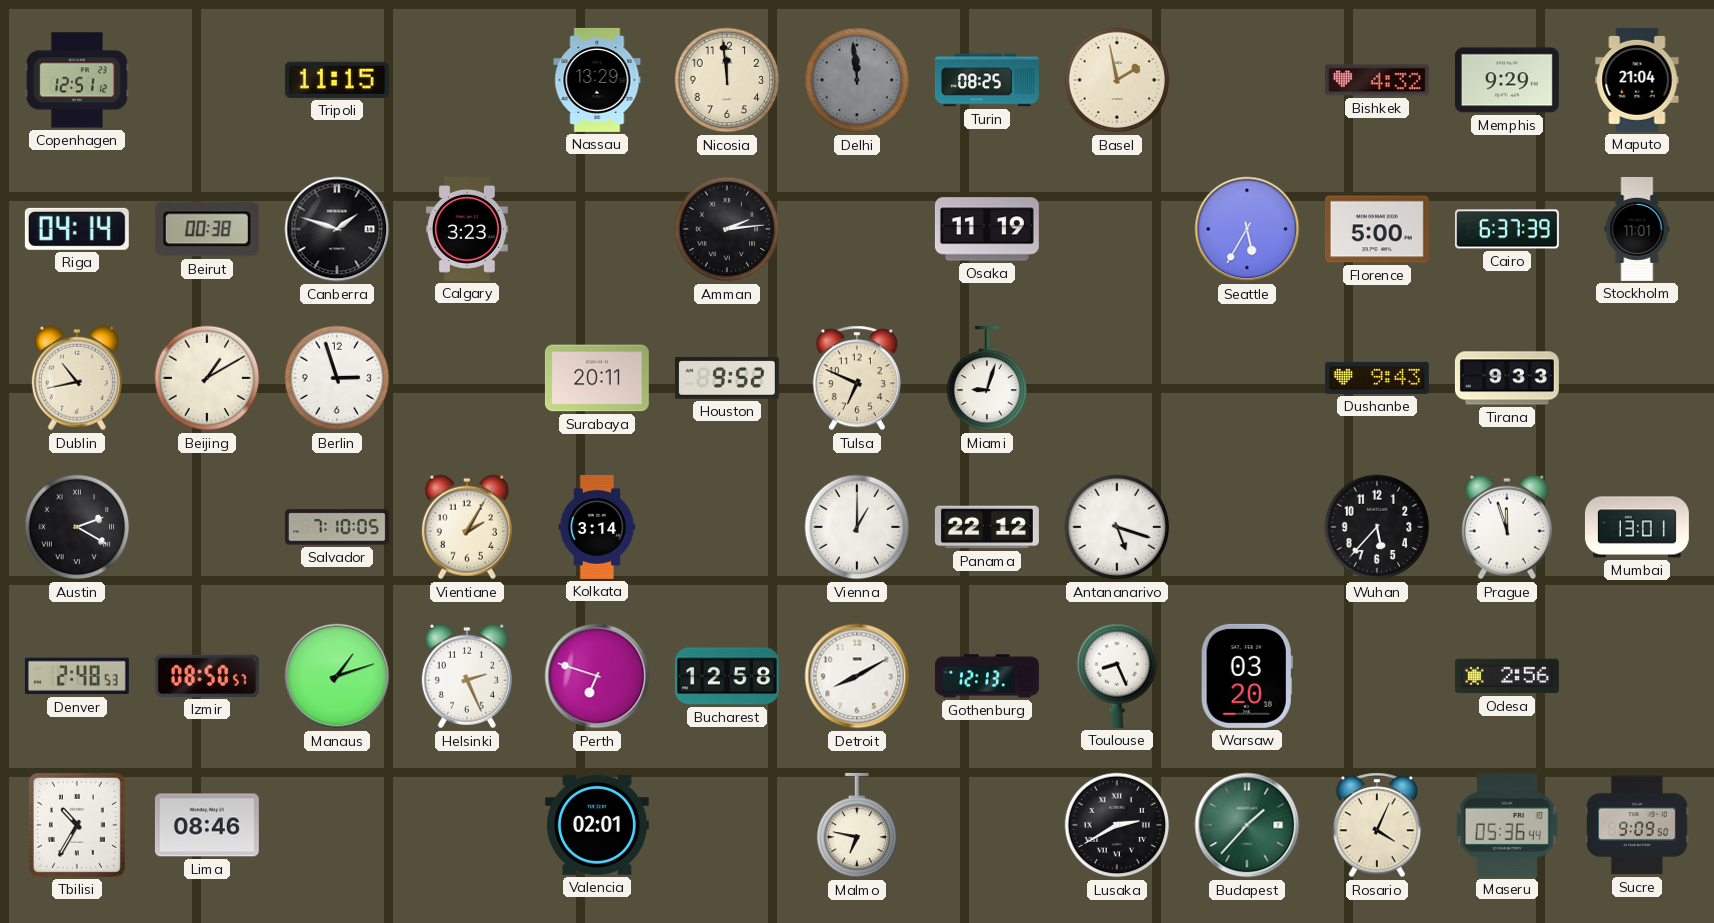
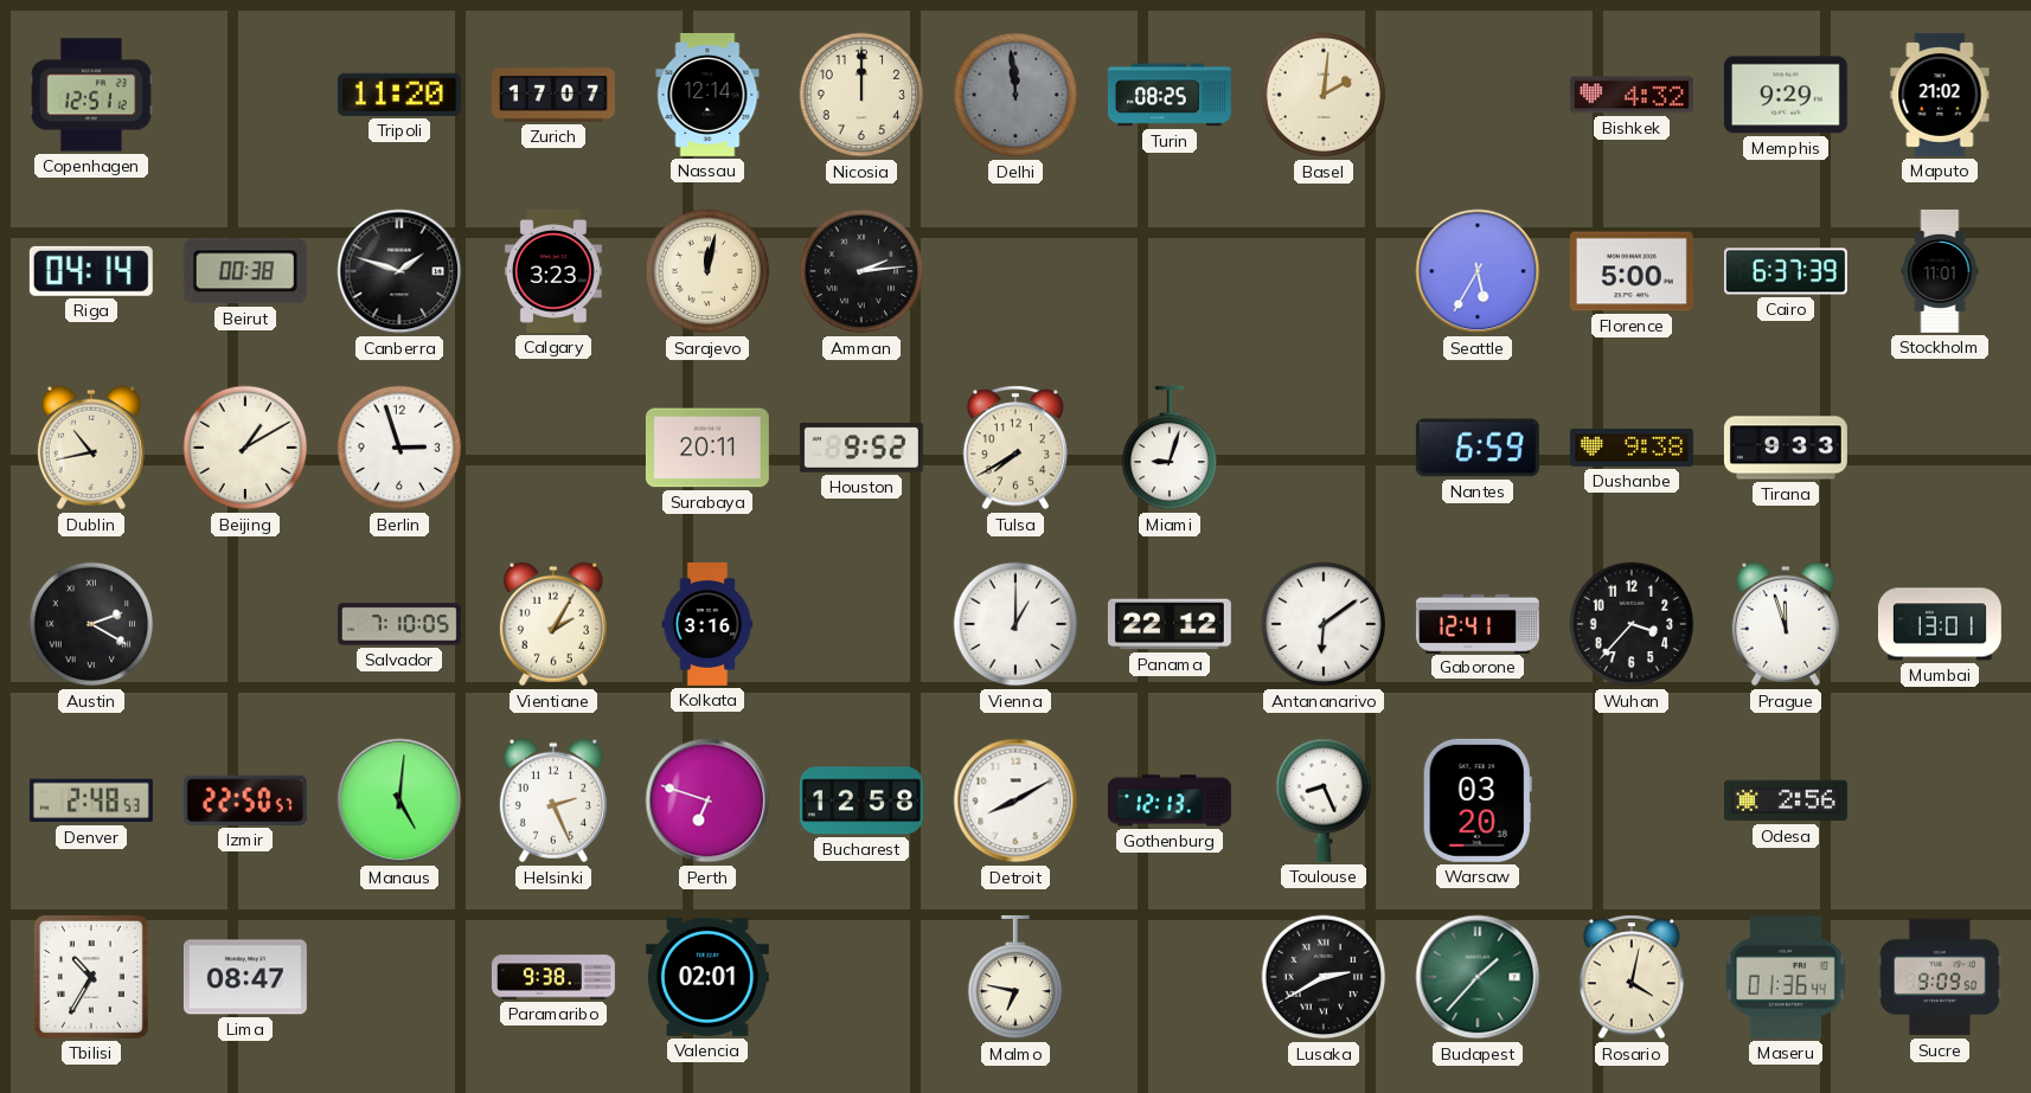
Tripoli: 11:15 -> 11:20
Zurich: none -> 17:07
Nassau: 13:29 -> 12:14
Nicosia: 11:59 -> 12:00
Basel: 1:58 -> 2:01
Maputo: 21:04 -> 21:02
Sarajevo: none -> 12:02
Osaka: 11:19 -> none
Tulsa: 6:49 -> 7:40
Nantes: none -> 6:59
Dushanbe: 9:43 -> 9:38
Kolkata: 3:14 -> 3:16
Antananarivo: 5:18 -> 6:09
Gaborone: none -> 12:41
Wuhan: 5:37 -> 3:37
Izmir: 08:50 -> 22:50
Manaus: 1:12 -> 5:01
Lima: 08:46 -> 08:47
Paramaribo: none -> 9:38
Rosario: 4:04 -> 4:02
Maseru: 05:36 -> 01:36
